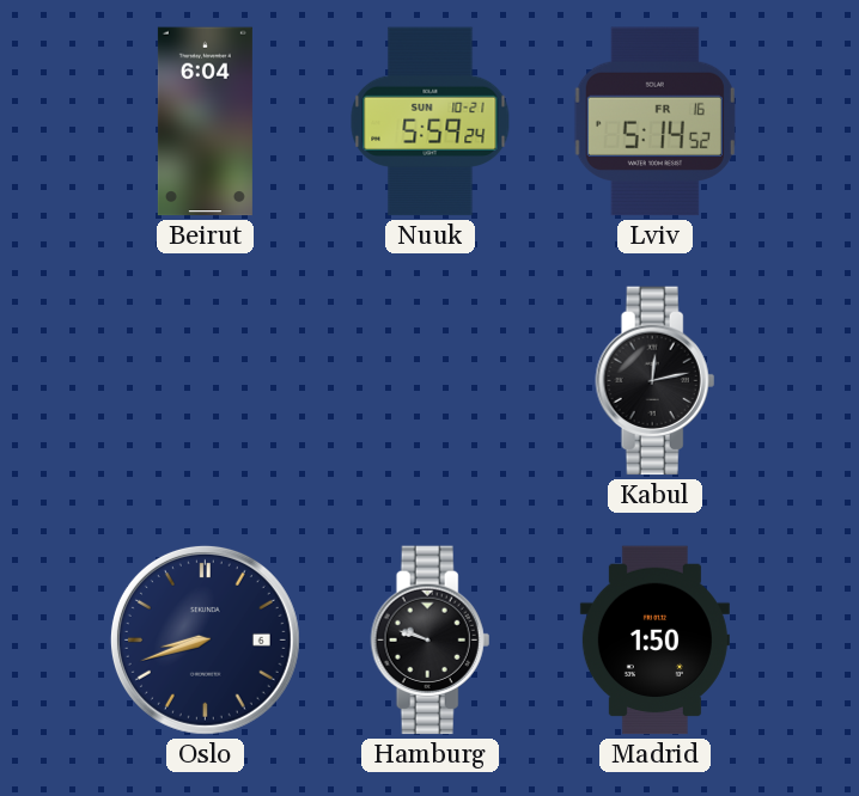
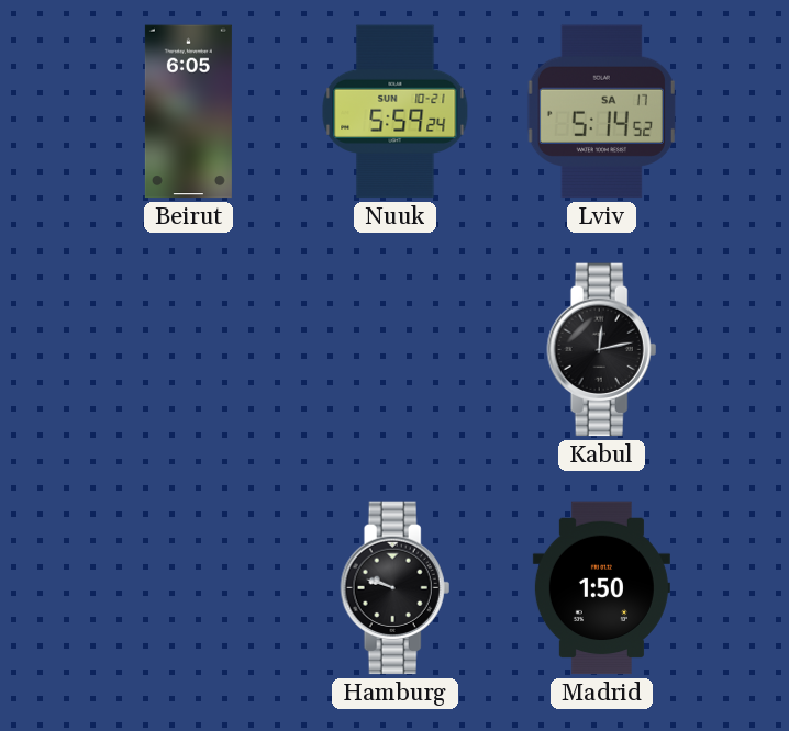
Beirut: 6:04 -> 6:05
Lviv date: FR 16 -> SA 17
Oslo: 8:42 -> none
